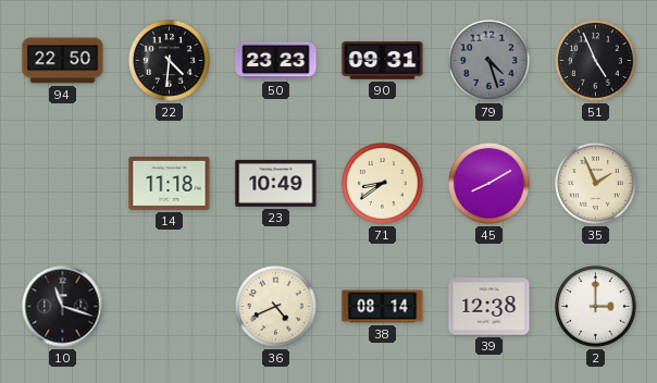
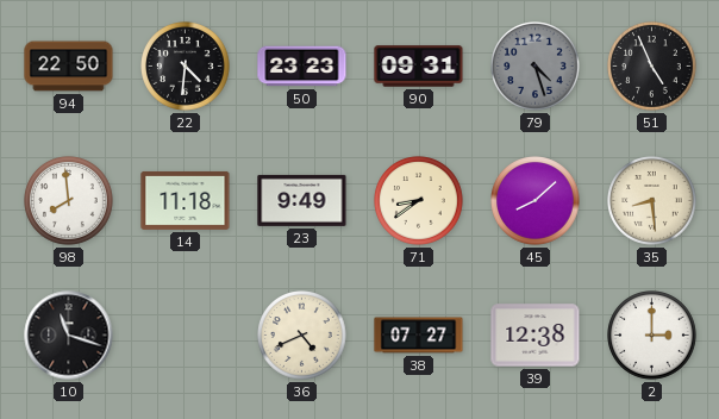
98: none -> 7:59
23: 10:49 -> 9:49
45: 8:10 -> 8:08
35: 1:56 -> 8:29
38: 08:14 -> 07:27
